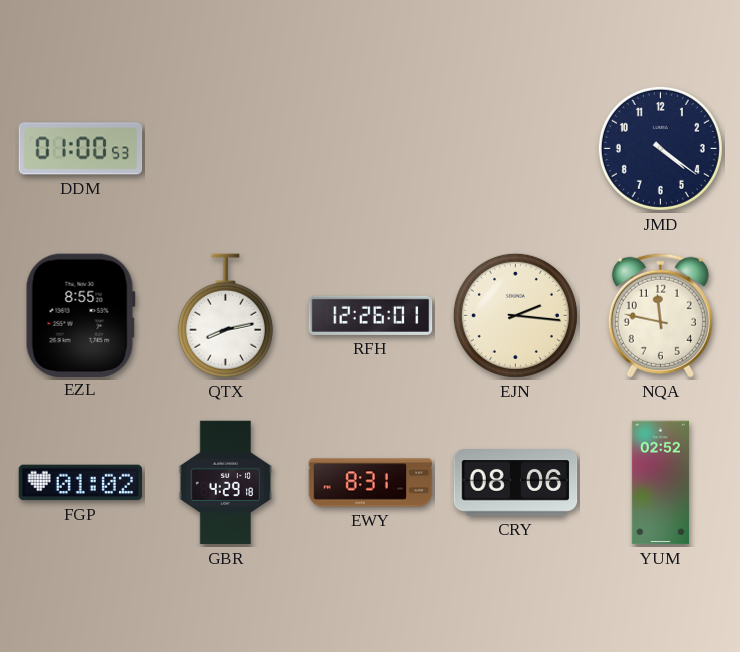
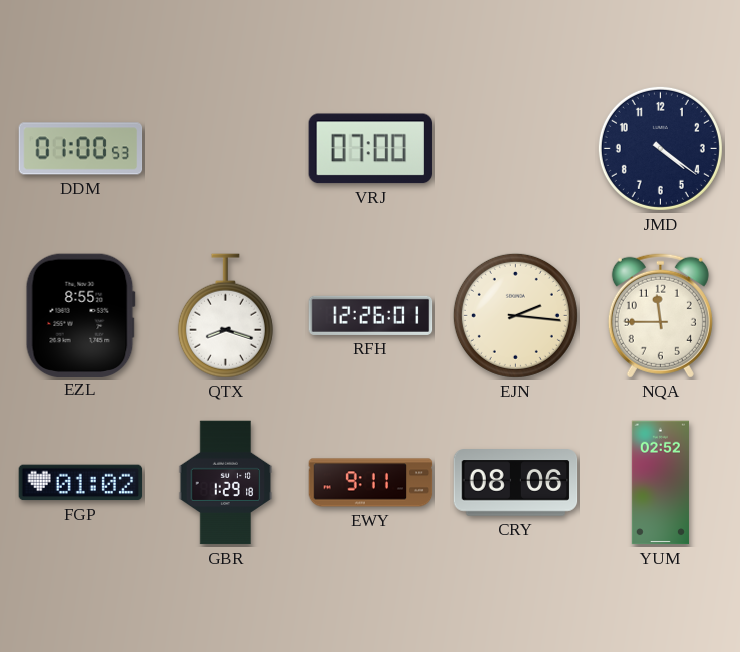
VRJ: none -> 07:00
QTX: 8:13 -> 8:18
NQA: 11:47 -> 11:45
GBR: 4:29 -> 1:29
EWY: 8:31 -> 9:11
